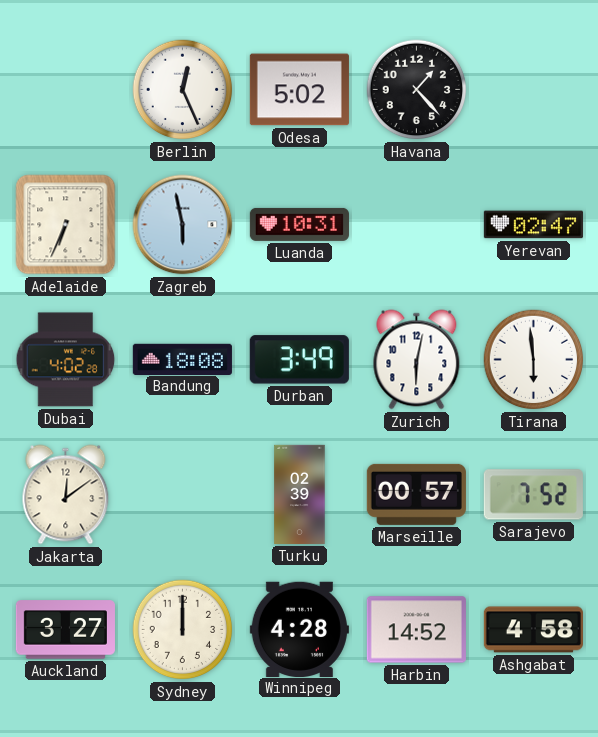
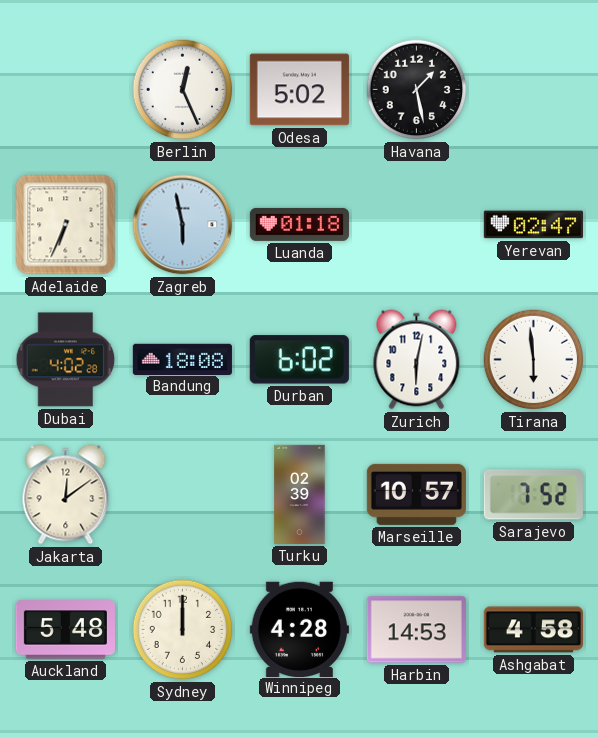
Havana: 1:23 -> 1:28
Luanda: 10:31 -> 01:18
Durban: 3:49 -> 6:02
Marseille: 00:57 -> 10:57
Auckland: 3:27 -> 5:48
Harbin: 14:52 -> 14:53
